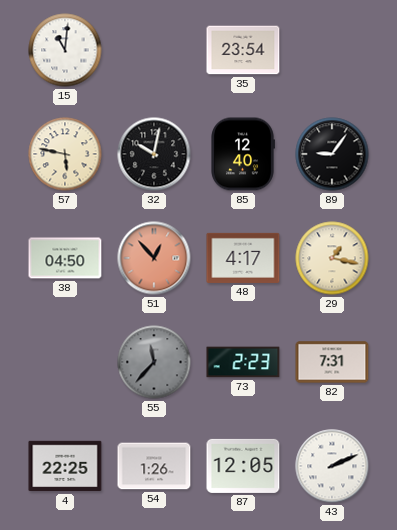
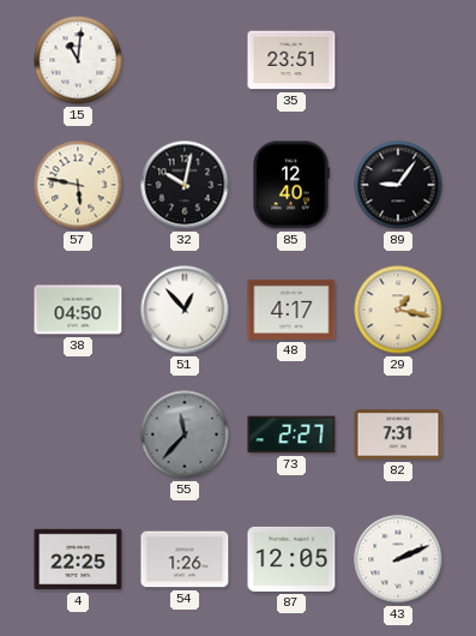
35: 23:54 -> 23:51
51 dial: salmon -> white
73: 2:23 -> 2:27
